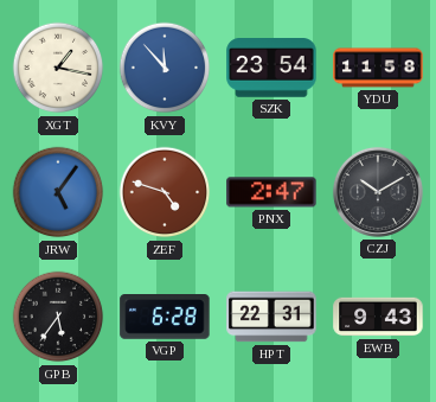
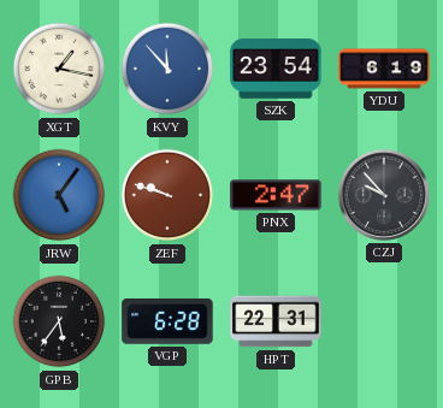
YDU: 11:58 -> 6:19
ZEF: 4:48 -> 9:48
CZJ: 10:10 -> 9:53
EWB: 9:43 -> none
